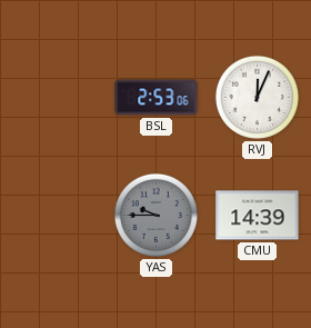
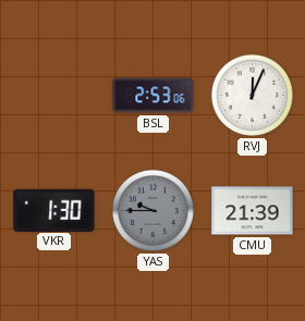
VKR: none -> 1:30
CMU: 14:39 -> 21:39
